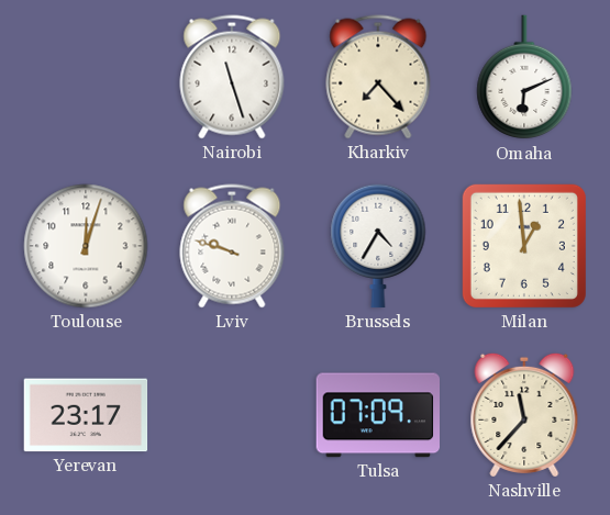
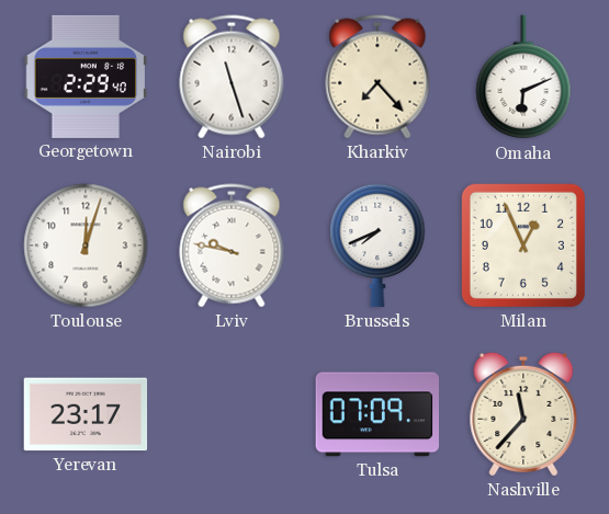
Georgetown: none -> 2:29
Lviv: 9:48 -> 9:47
Brussels: 4:35 -> 7:41
Milan: 12:59 -> 12:56
